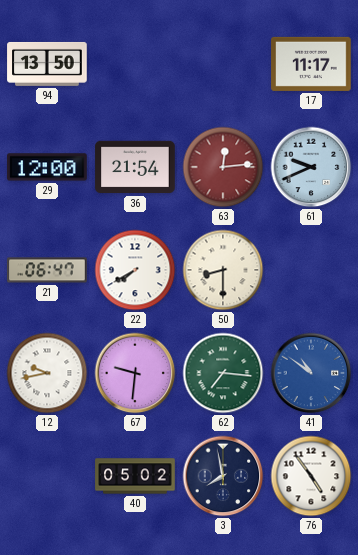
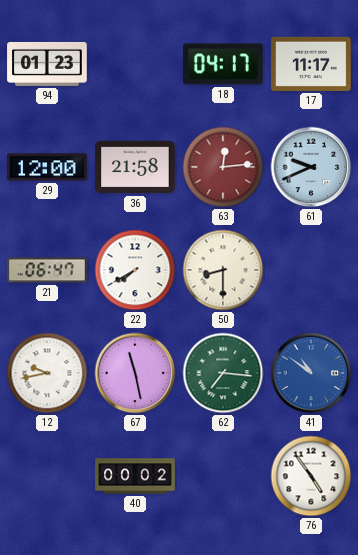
94: 13:50 -> 01:23
18: none -> 04:17
36: 21:54 -> 21:58
67: 9:31 -> 11:28
40: 05:02 -> 00:02
3: 7:58 -> none
